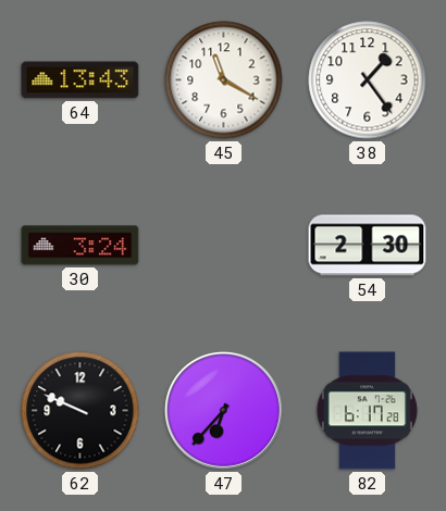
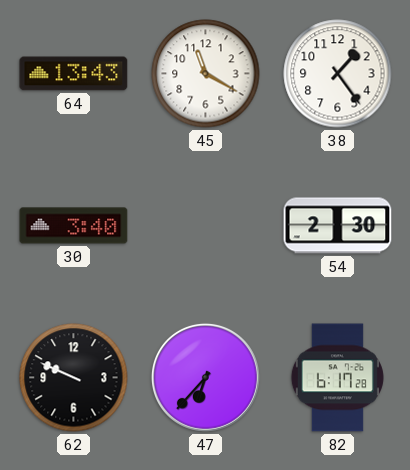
30: 3:24 -> 3:40
